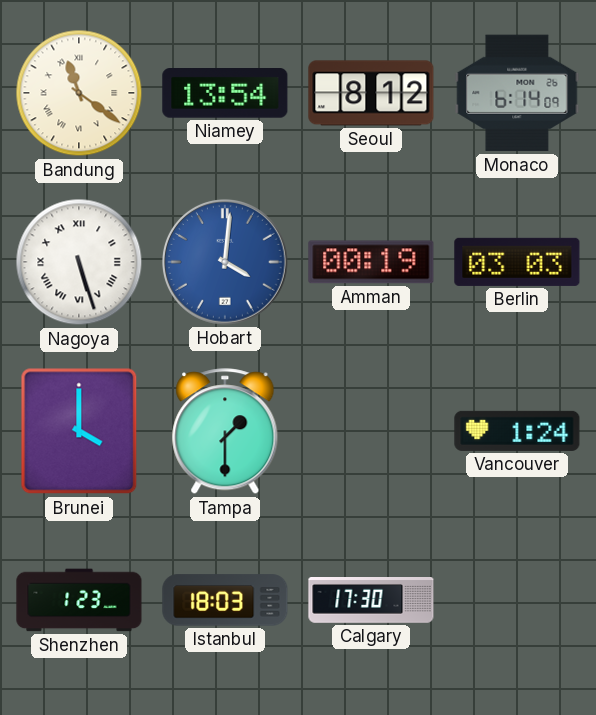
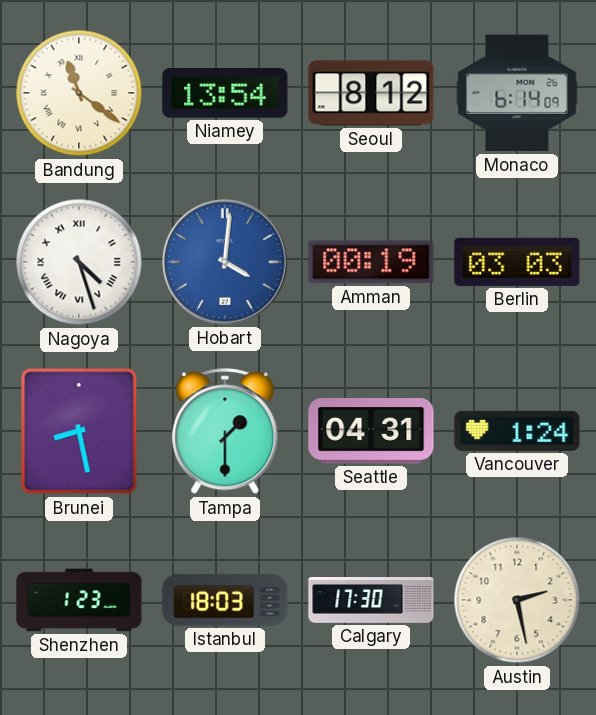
Nagoya: 5:27 -> 4:27
Brunei: 4:00 -> 8:28
Seattle: none -> 04:31
Austin: none -> 2:28
